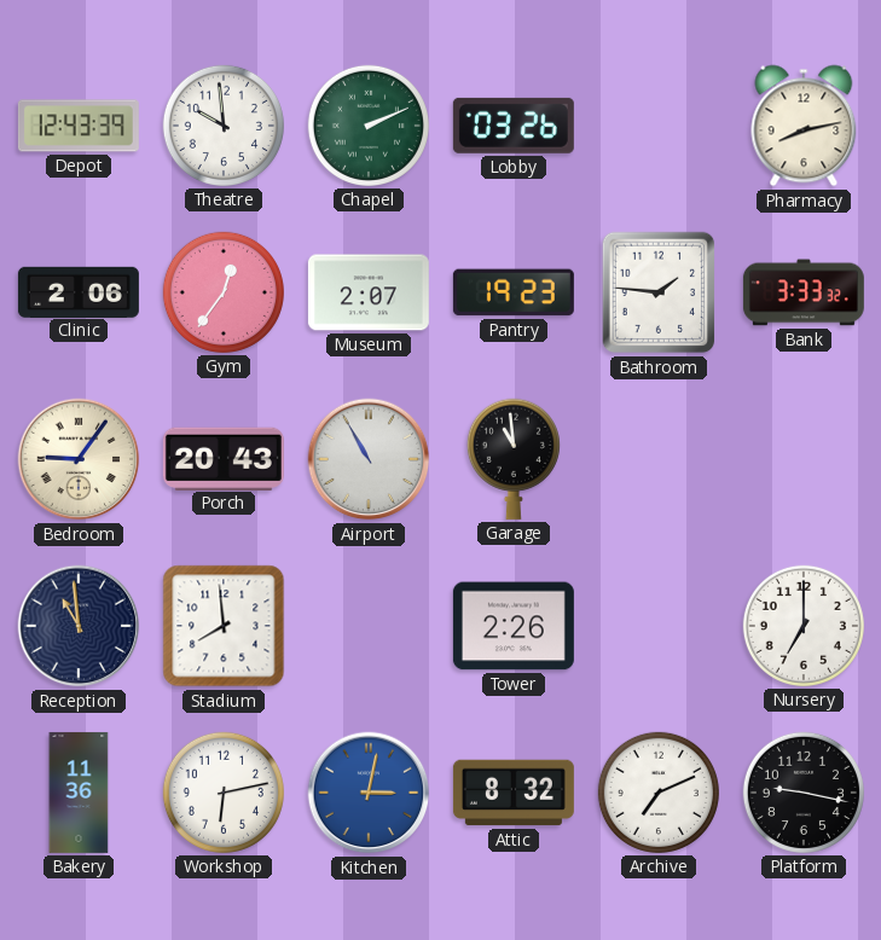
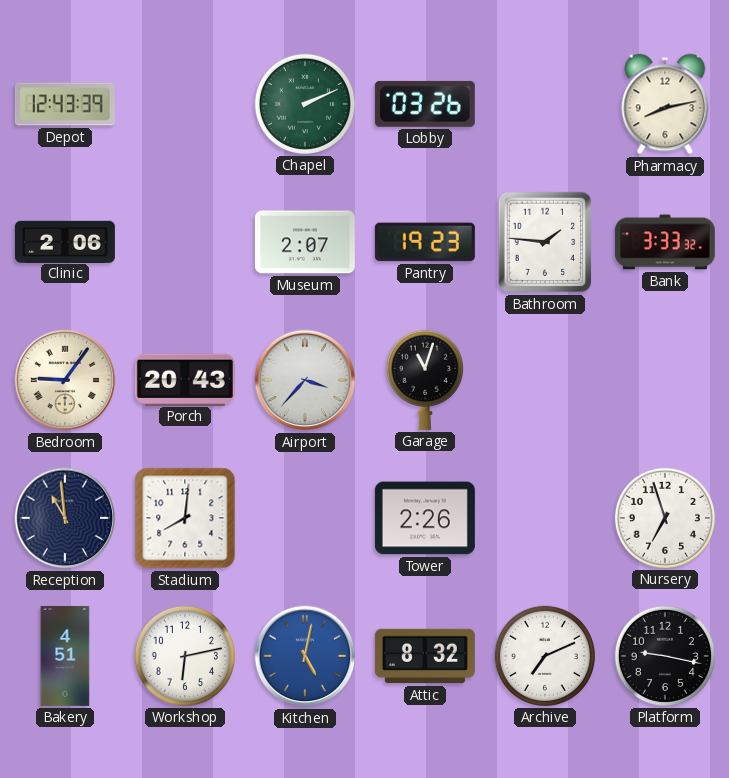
Theatre: 9:59 -> none
Gym: 12:36 -> none
Airport: 10:55 -> 3:37
Garage: 10:59 -> 11:03
Stadium: 7:59 -> 8:01
Nursery: 7:00 -> 6:57
Bakery: 11:36 -> 4:51
Kitchen: 3:02 -> 5:02
